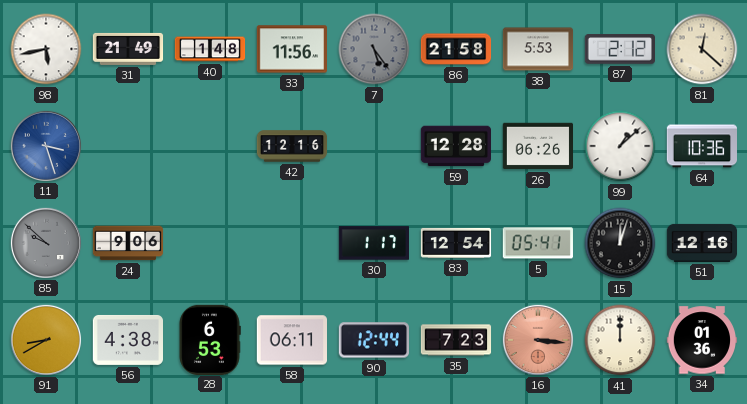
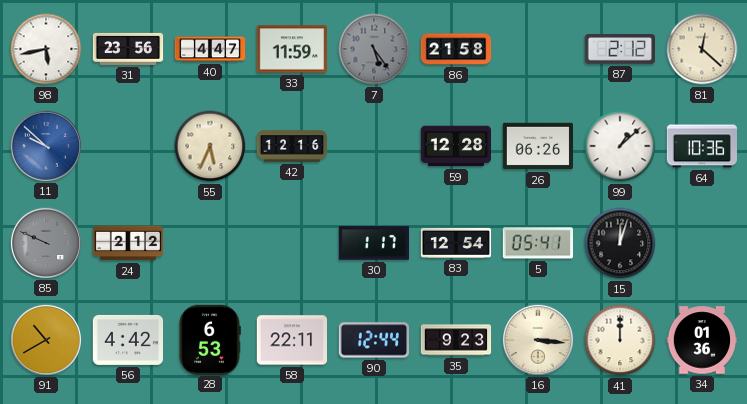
31: 21:49 -> 23:56
40: 1:48 -> 4:47
33: 11:56 -> 11:59
38: 5:53 -> none
11: 3:27 -> 9:52
55: none -> 5:34
85: 9:52 -> 9:49
24: 9:06 -> 2:12
51: 12:16 -> none
91: 8:40 -> 10:40
56: 4:38 -> 4:42
58: 06:11 -> 22:11
35: 7:23 -> 9:23
16 dial: salmon -> cream
